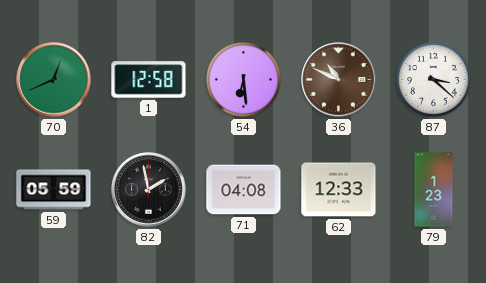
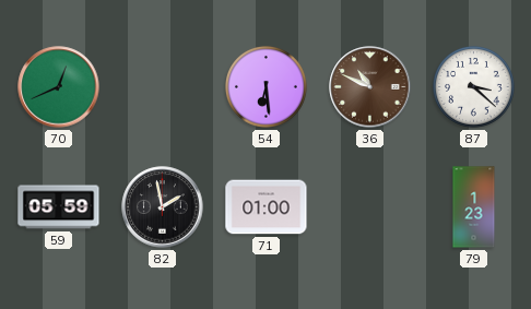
1: 12:58 -> none
71: 04:08 -> 01:00
62: 12:33 -> none
